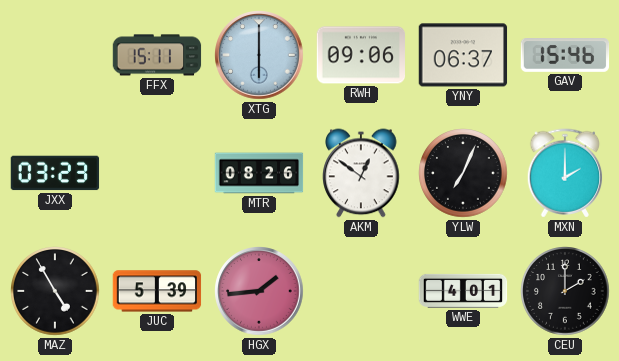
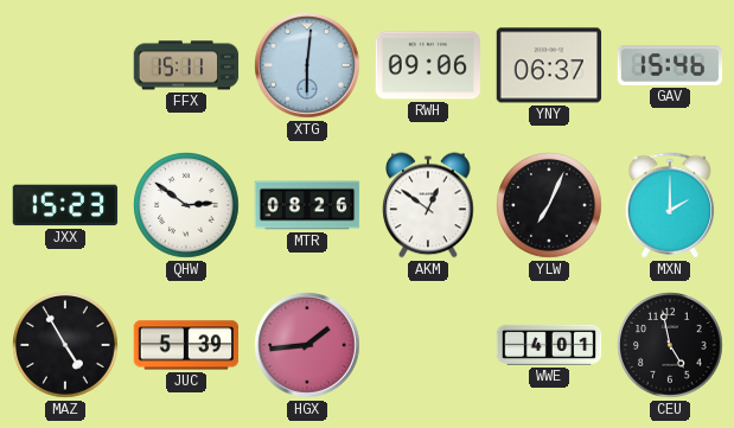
XTG: 6:00 -> 6:01
JXX: 03:23 -> 15:23
QHW: none -> 2:51
CEU: 2:00 -> 4:58
